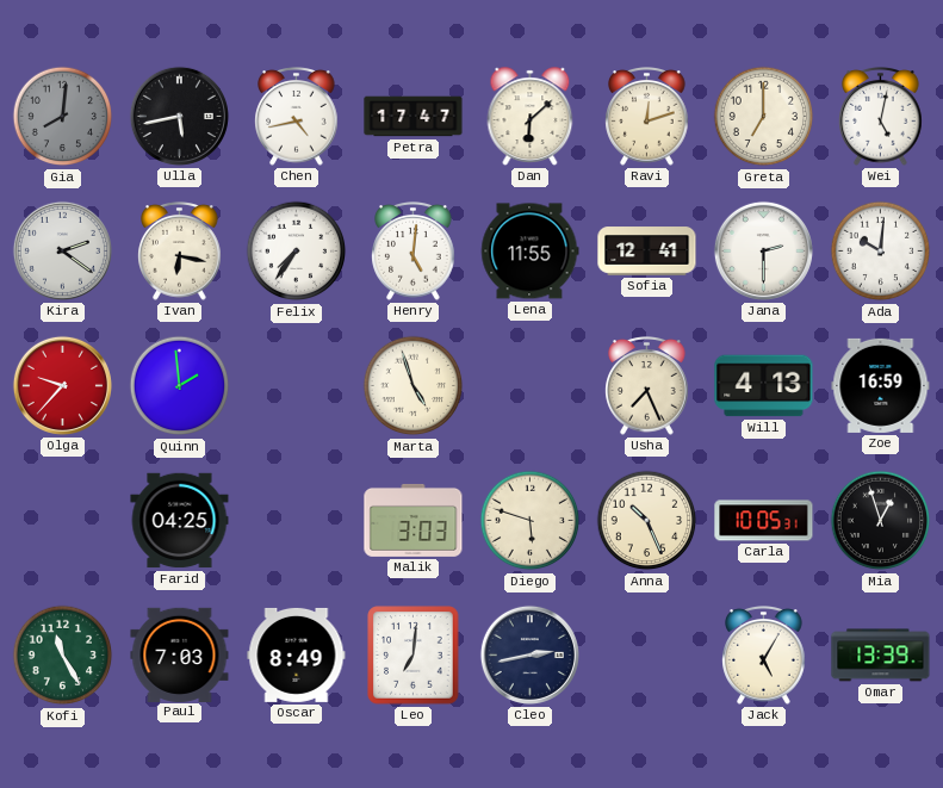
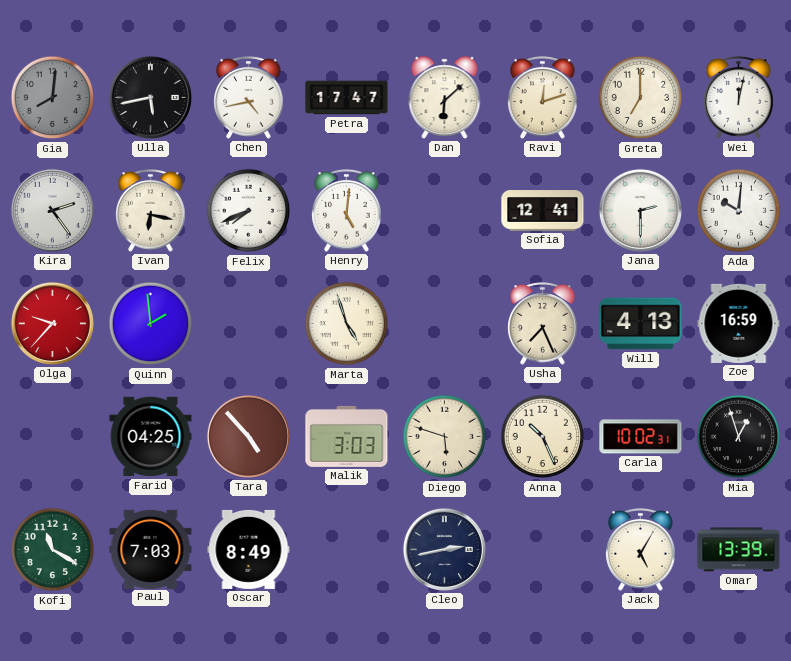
Wei: 5:02 -> 12:02
Kira: 2:21 -> 2:24
Felix: 7:36 -> 7:41
Lena: 11:55 -> none
Tara: none -> 4:53
Carla: 10:05 -> 10:02
Kofi: 11:25 -> 11:20
Leo: 7:01 -> none
